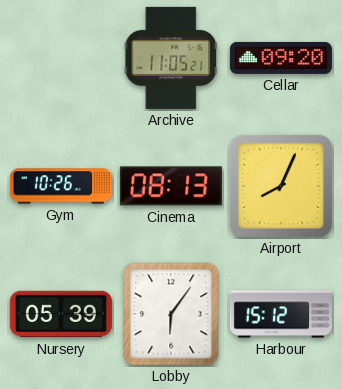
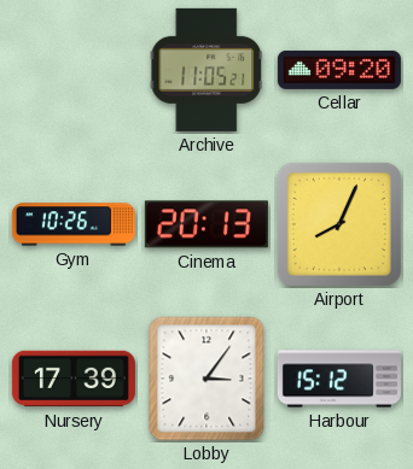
Cinema: 08:13 -> 20:13
Nursery: 05:39 -> 17:39
Lobby: 6:06 -> 3:06
